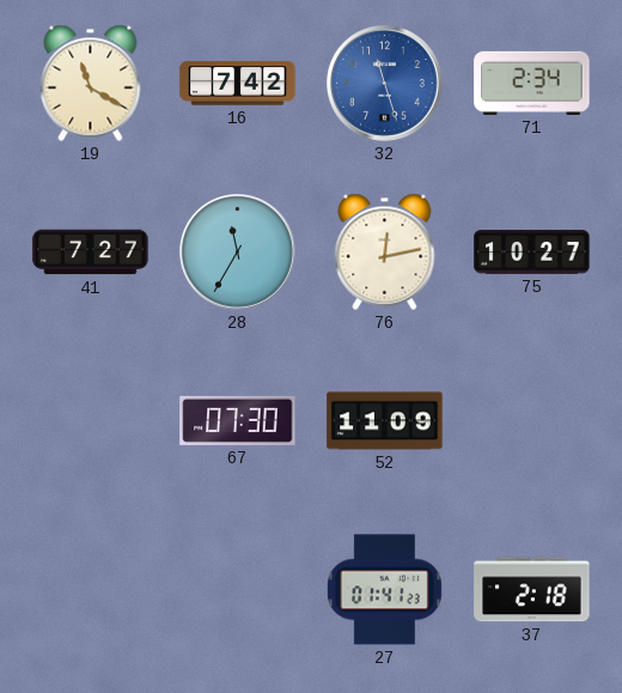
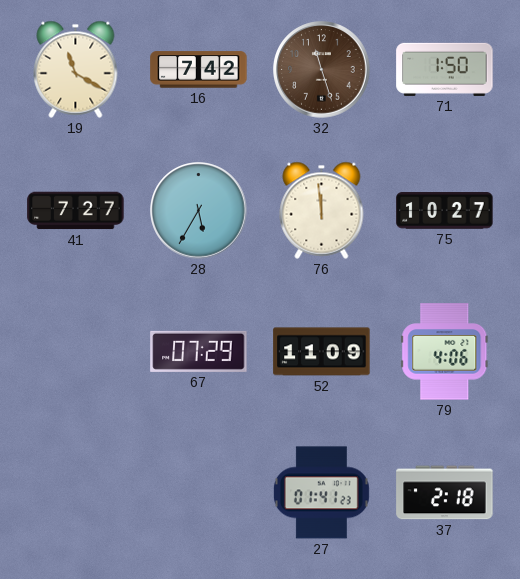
32 dial: blue -> brown
71: 2:34 -> 1:50
28: 11:35 -> 5:35
76: 12:13 -> 11:59
67: 07:30 -> 07:29
79: none -> 4:06
